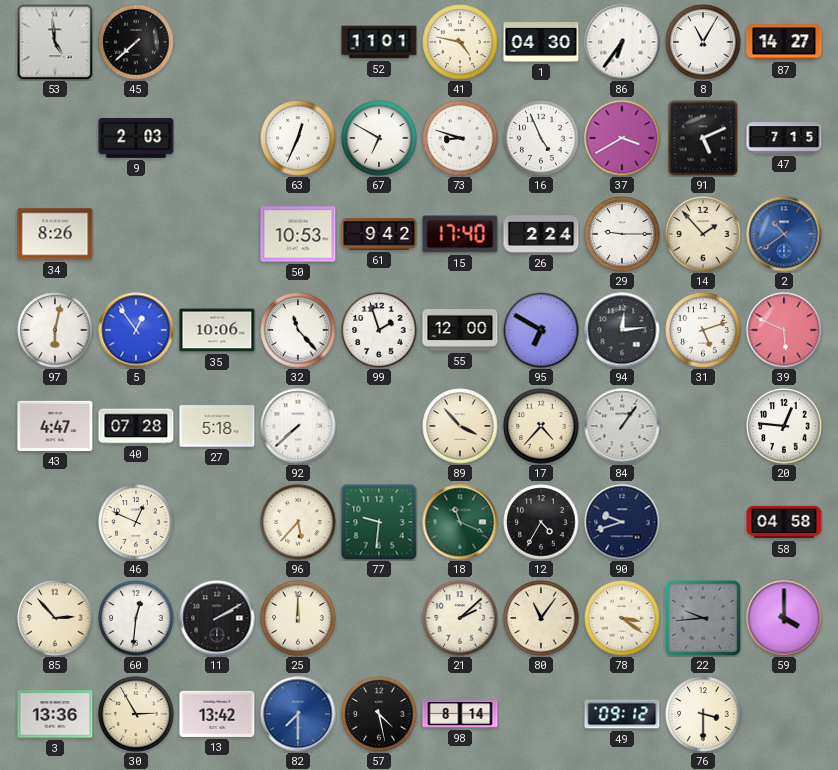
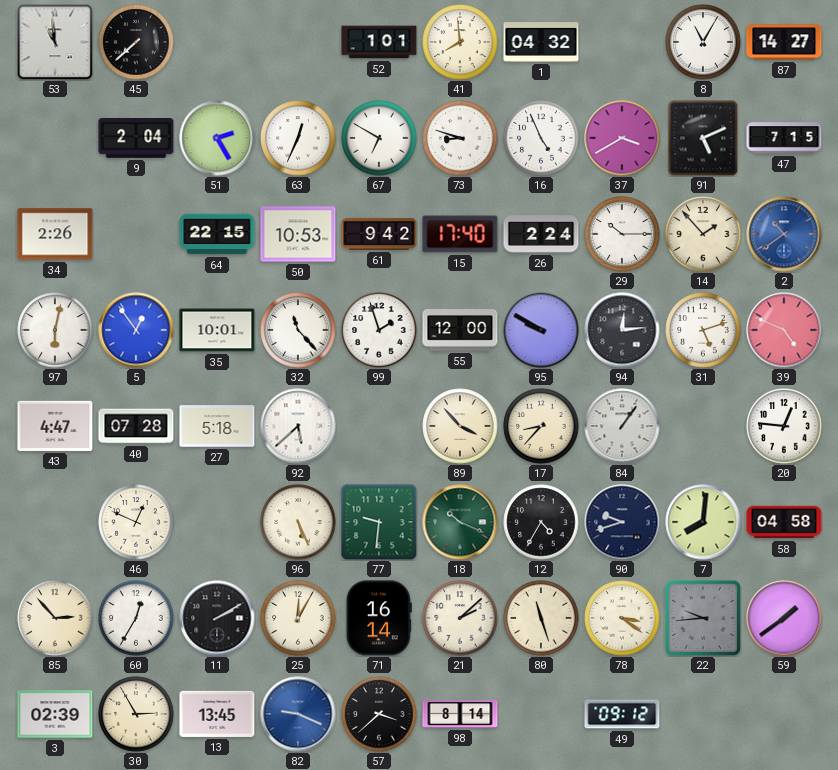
53: 4:59 -> 10:59
52: 11:01 -> 1:01
41: 4:47 -> 7:59
1: 04:30 -> 04:32
86: 6:36 -> none
9: 2:03 -> 2:04
51: none -> 2:25
34: 8:26 -> 2:26
64: none -> 22:15
29: 9:15 -> 10:15
35: 10:06 -> 10:01
95: 6:50 -> 9:50
39: 5:49 -> 4:49
92: 7:38 -> 5:38
17: 4:37 -> 8:37
96: 5:37 -> 5:26
18: 11:19 -> 10:19
7: none -> 8:01
60: 12:31 -> 12:35
25: 12:00 -> 12:05
71: none -> 16:14
80: 11:06 -> 11:27
59: 4:00 -> 1:39
3: 13:36 -> 02:39
13: 13:42 -> 13:45
82: 7:30 -> 9:19
57: 4:28 -> 3:38
76: 3:30 -> none
